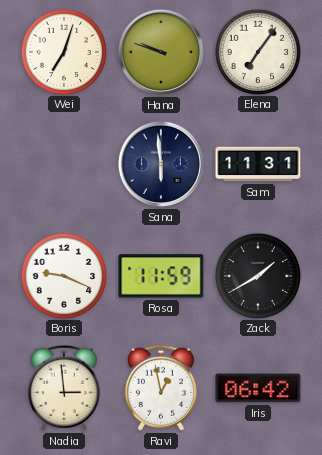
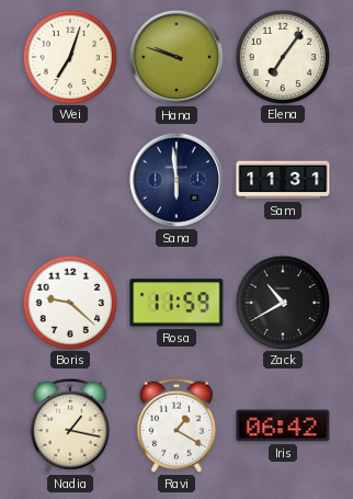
Boris: 9:19 -> 9:22
Zack: 1:40 -> 10:40
Nadia: 2:59 -> 1:17
Ravi: 12:58 -> 1:20
